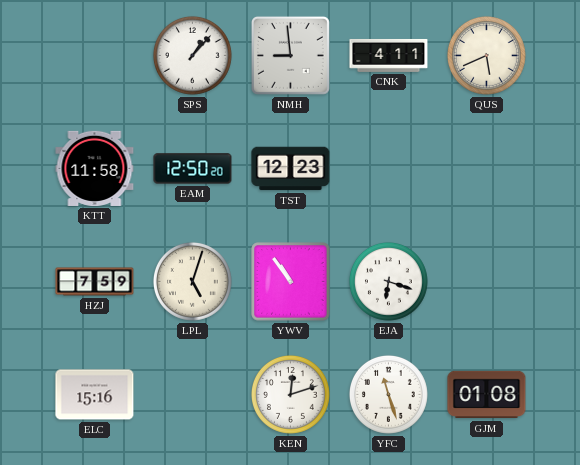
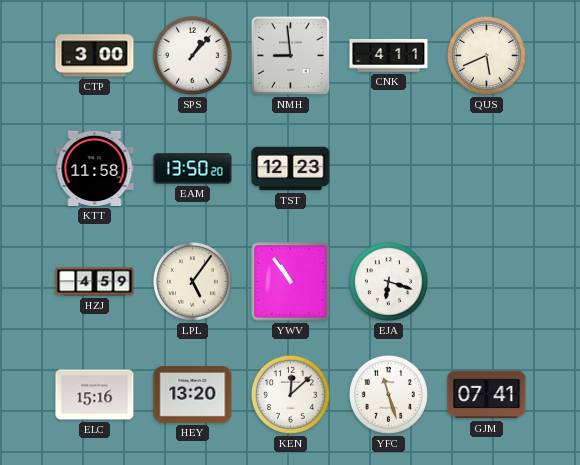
CTP: none -> 3:00
EAM: 12:50 -> 13:50
HZJ: 7:59 -> 4:59
LPL: 5:03 -> 5:06
HEY: none -> 13:20
KEN: 12:12 -> 12:08
GJM: 01:08 -> 07:41
